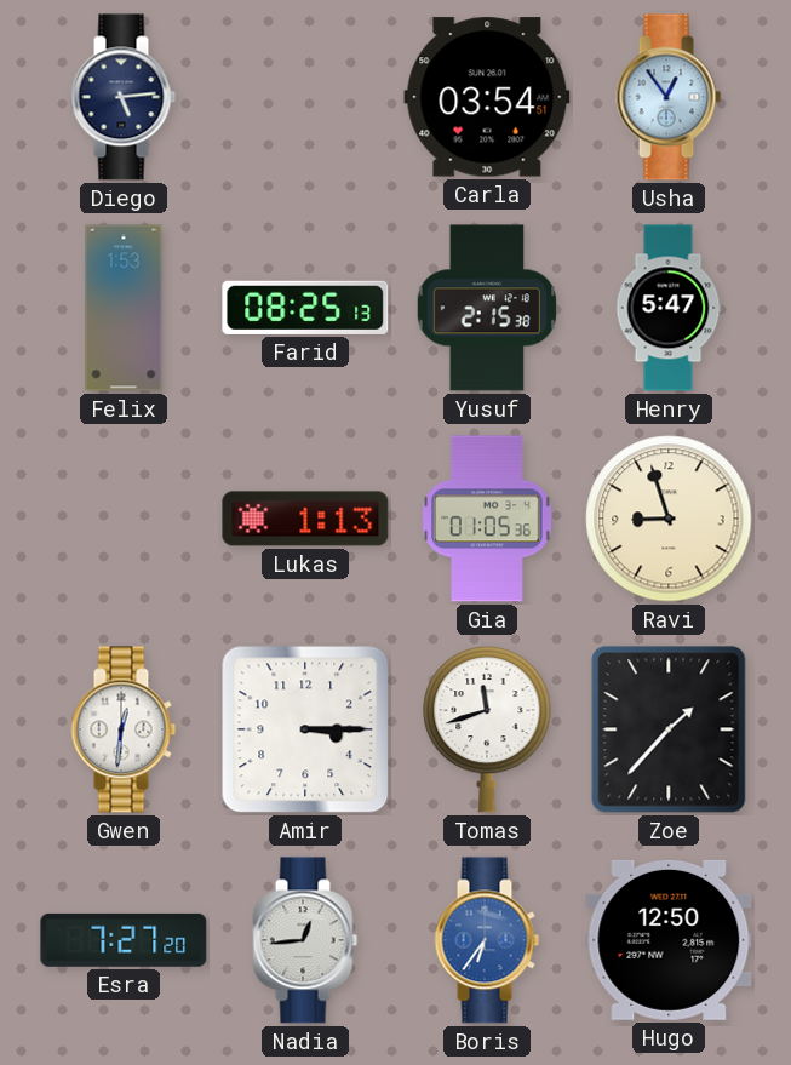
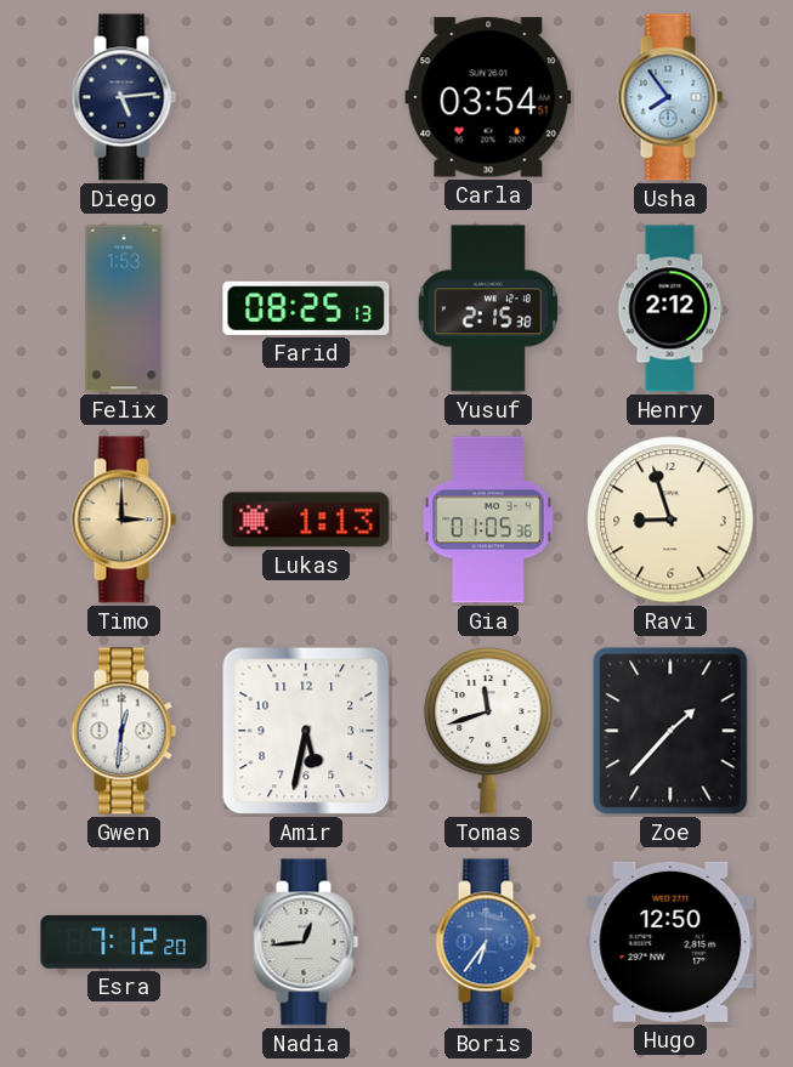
Usha: 12:54 -> 7:54
Henry: 5:47 -> 2:12
Timo: none -> 3:00
Amir: 3:15 -> 5:32
Esra: 7:27 -> 7:12
